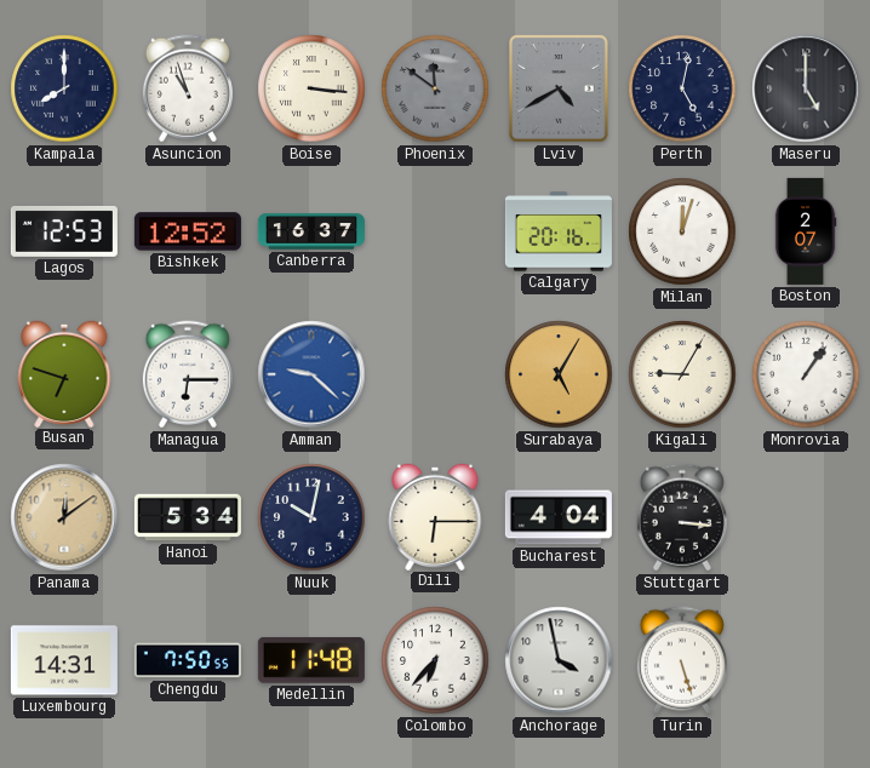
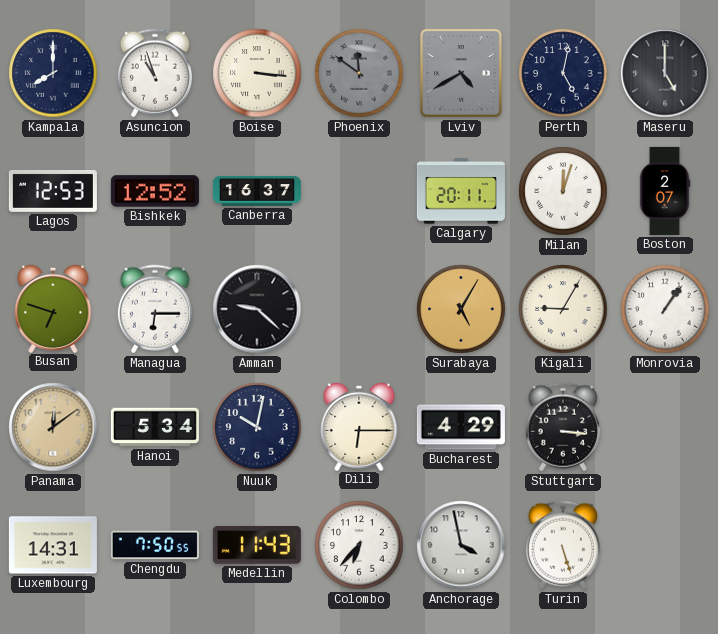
Calgary: 20:16 -> 20:11
Amman dial: blue -> black
Bucharest: 4:04 -> 4:29
Medellin: 11:48 -> 11:43
